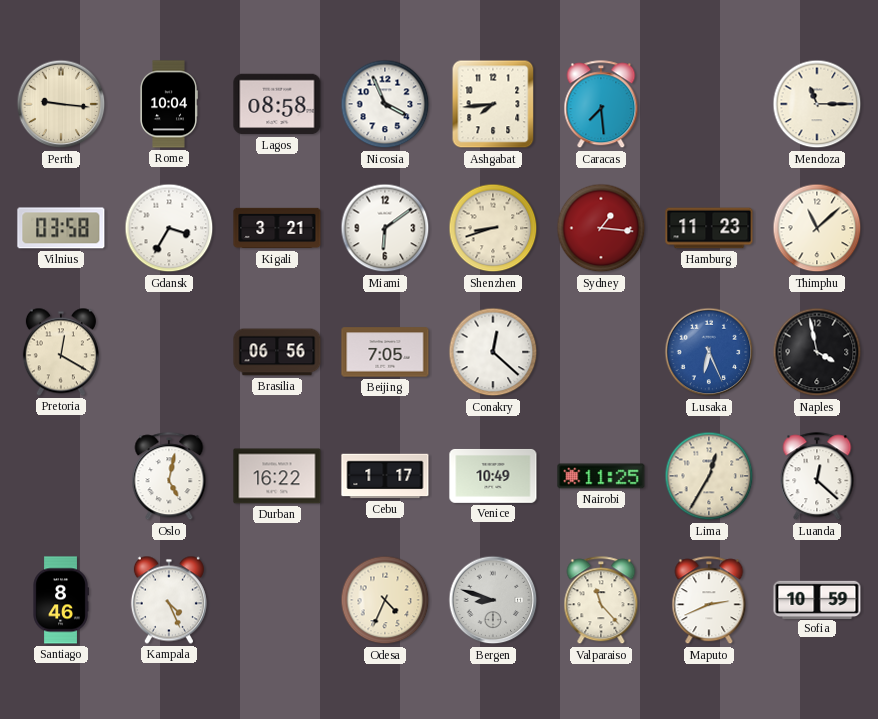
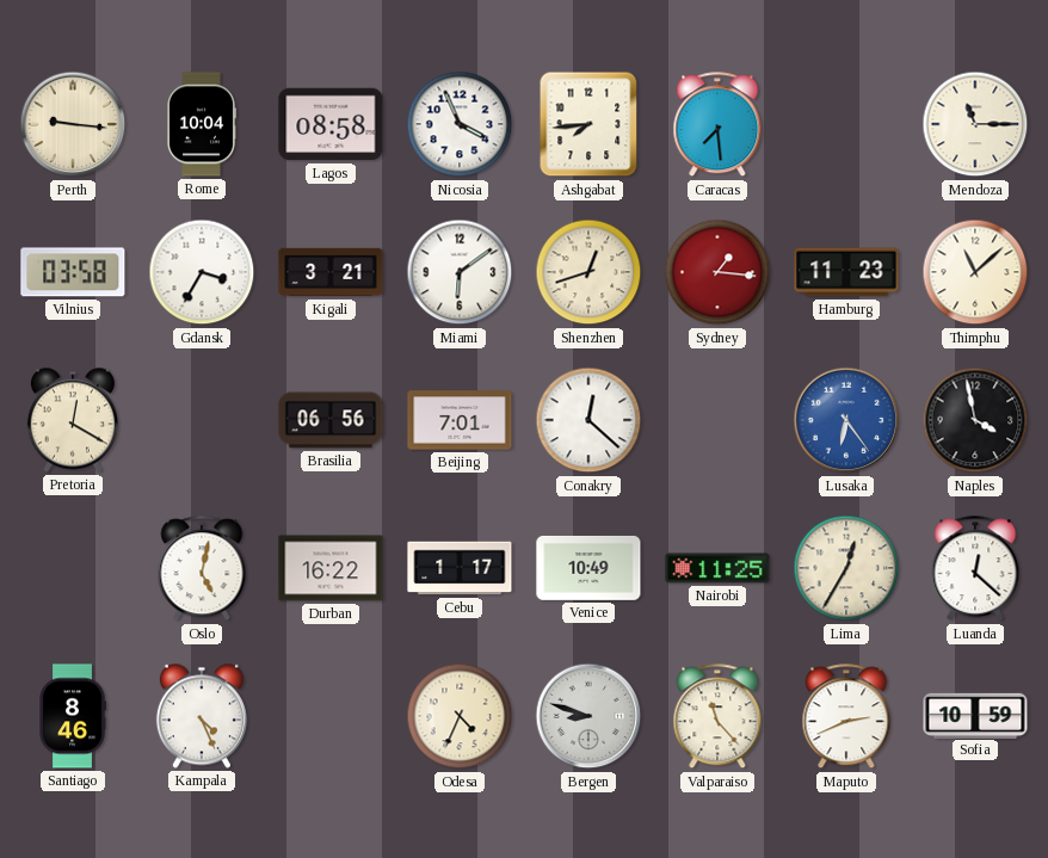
Shenzhen: 8:42 -> 12:42
Beijing: 7:05 -> 7:01
Lusaka: 6:26 -> 6:24
